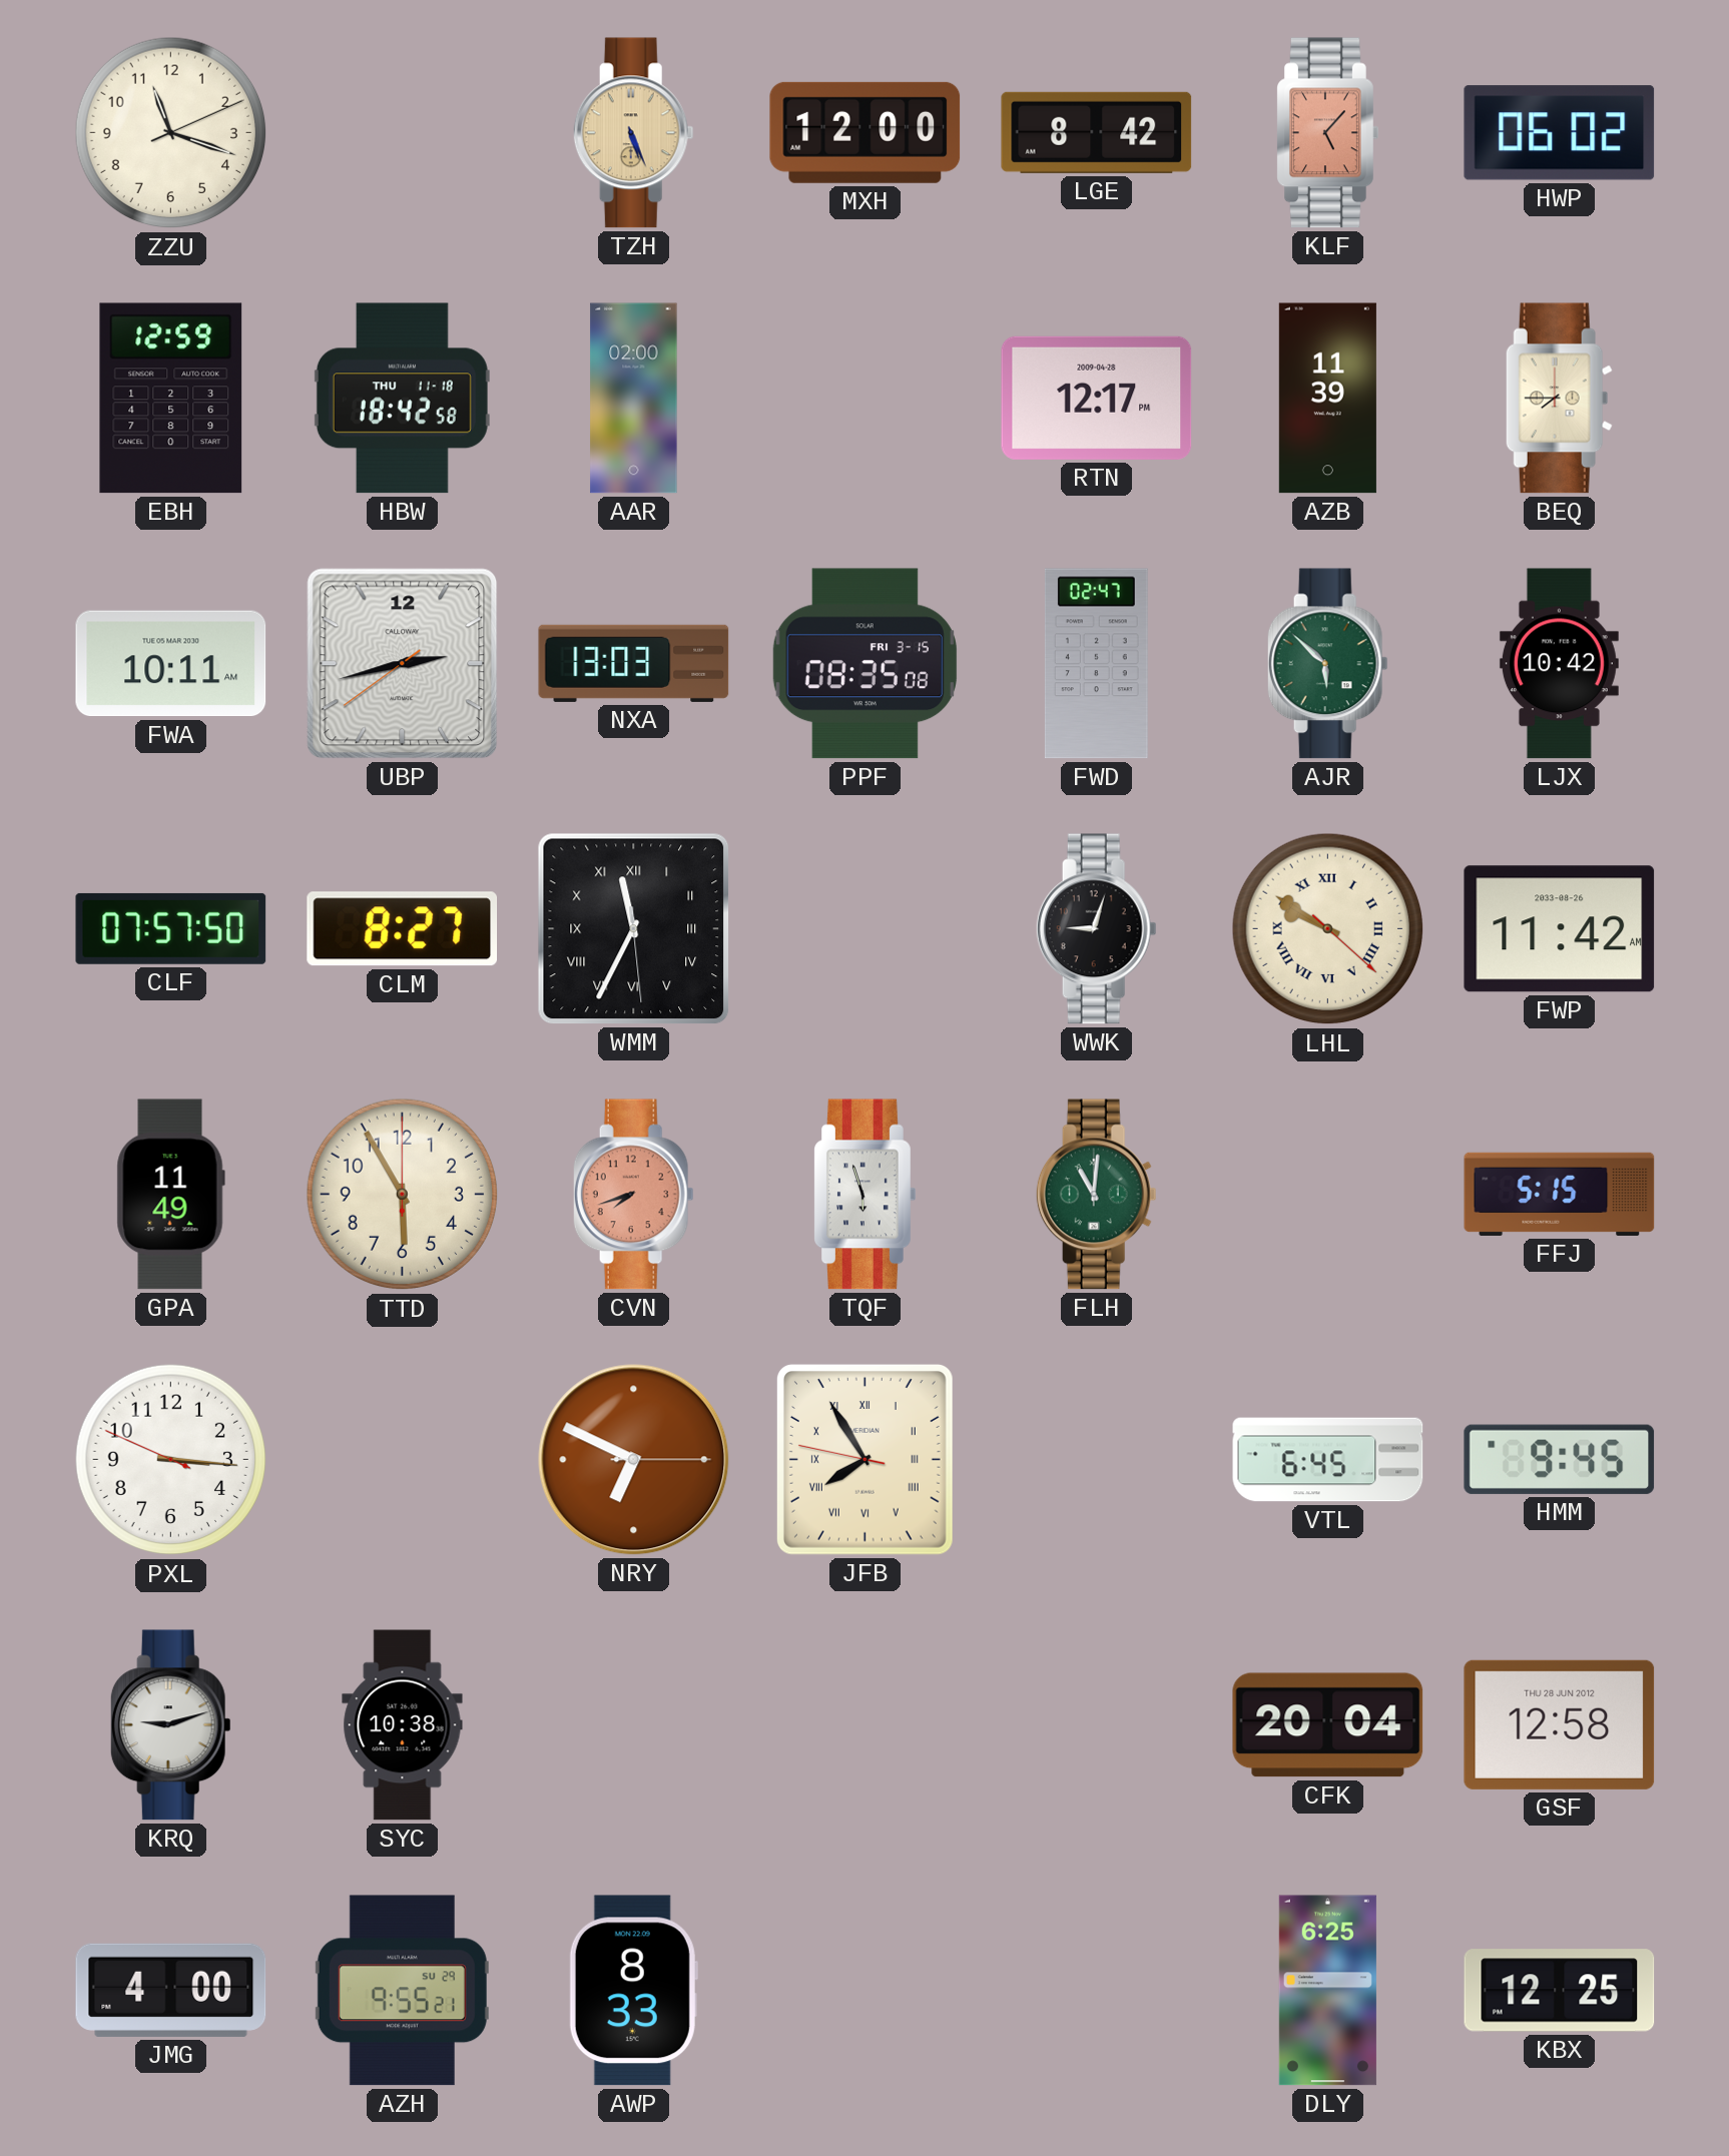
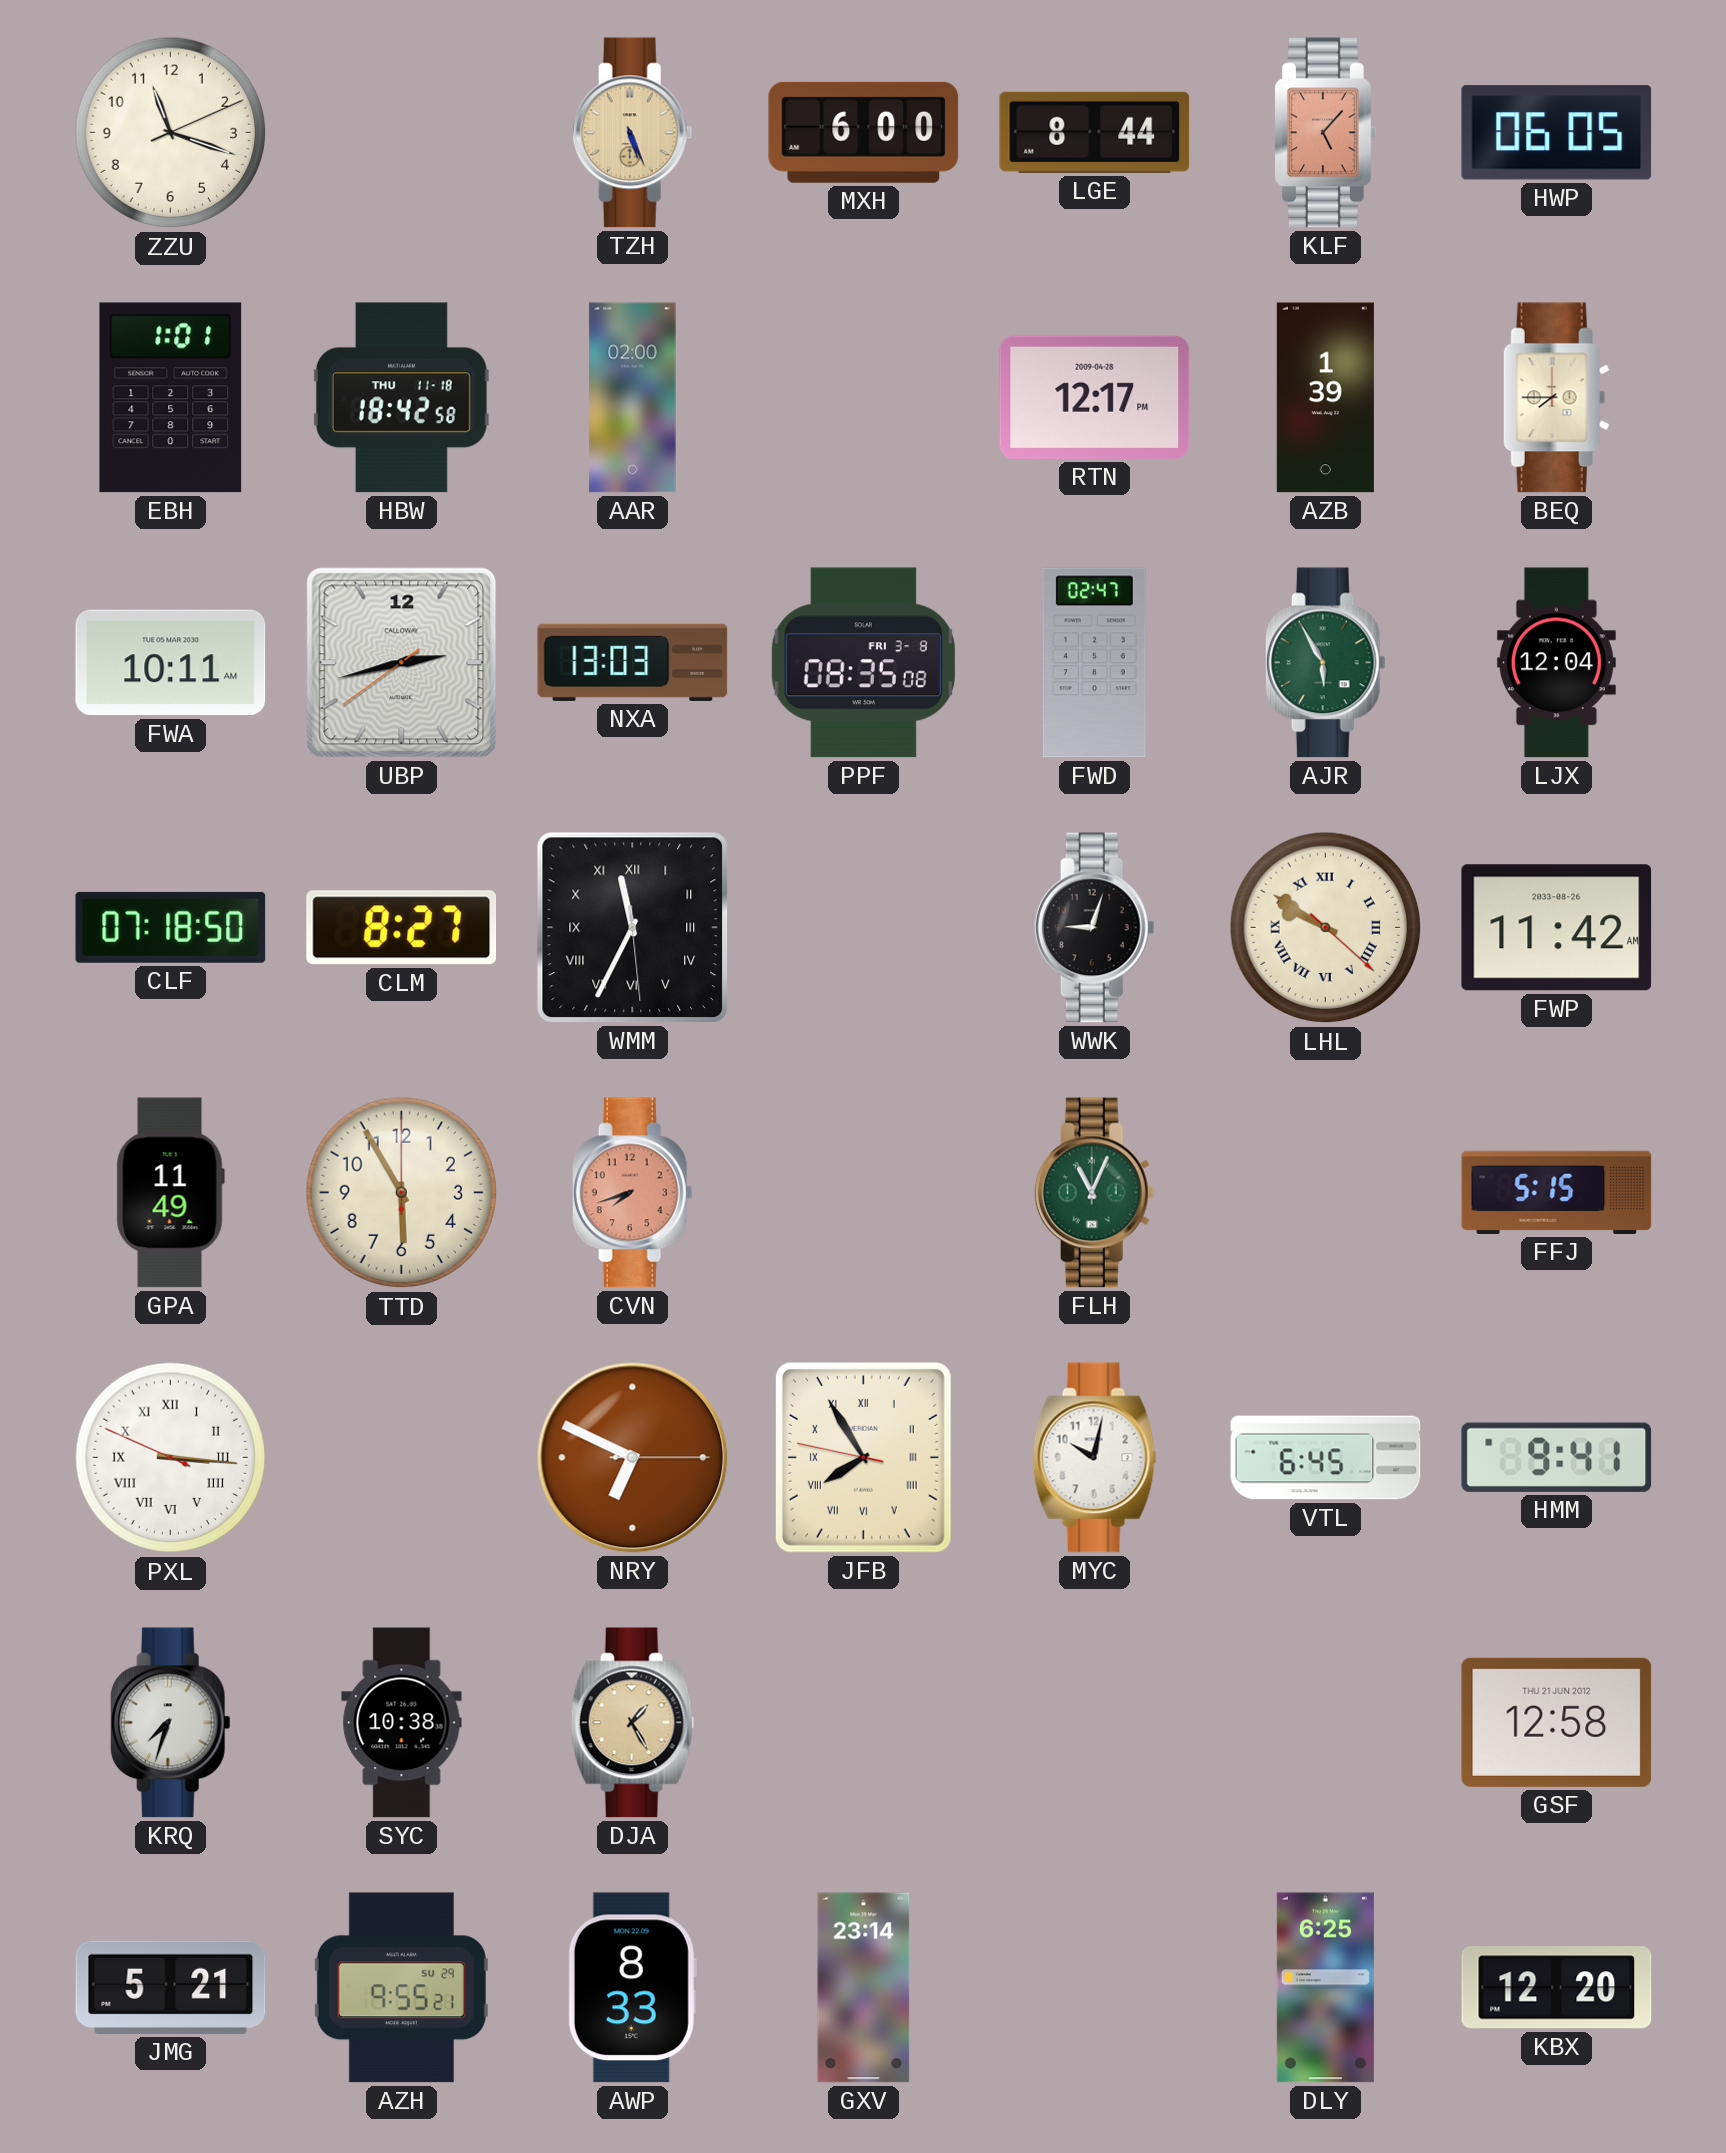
MXH: 12:00 -> 6:00
LGE: 8:42 -> 8:44
HWP: 06:02 -> 06:05
EBH: 12:59 -> 1:01
AZB: 11:39 -> 1:39
PPF date: FRI 3-15 -> FRI 3-8
AJR: 5:52 -> 5:55
LJX: 10:42 -> 12:04
CLF: 07:57 -> 07:18
TQF: 5:57 -> none
FLH: 11:01 -> 11:04
PXL numerals: Arabic -> Roman
MYC: none -> 10:02
HMM: 9:45 -> 9:41
KRQ: 9:12 -> 7:33
DJA: none -> 1:25
CFK: 20:04 -> none
GSF date: THU 28 JUN 2012 -> THU 21 JUN 2012
JMG: 4:00 -> 5:21
GXV: none -> 23:14
KBX: 12:25 -> 12:20
